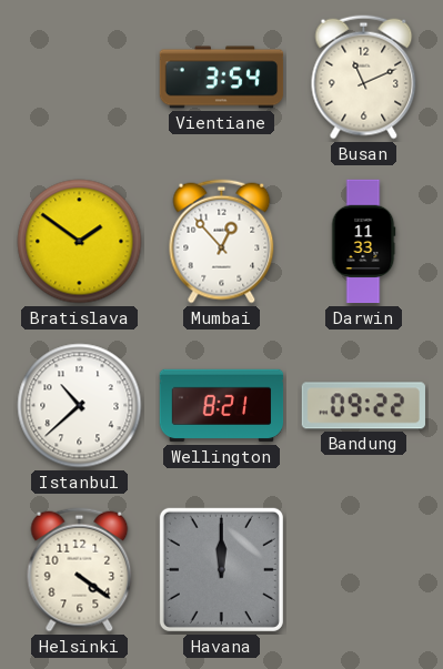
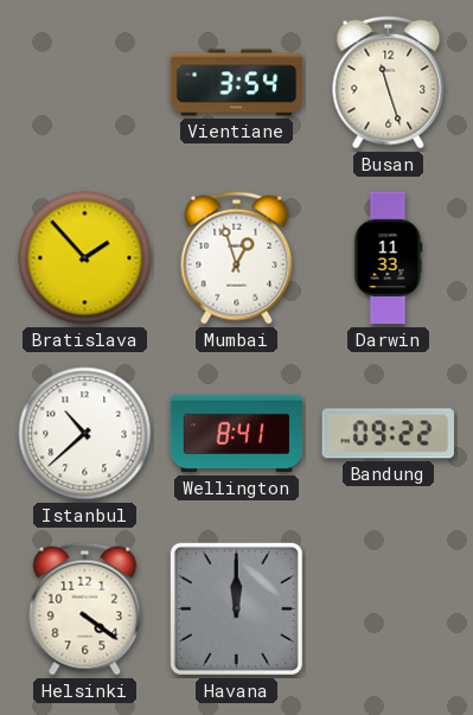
Busan: 11:11 -> 11:27
Bratislava: 1:51 -> 1:53
Mumbai: 12:53 -> 12:57
Wellington: 8:21 -> 8:41
